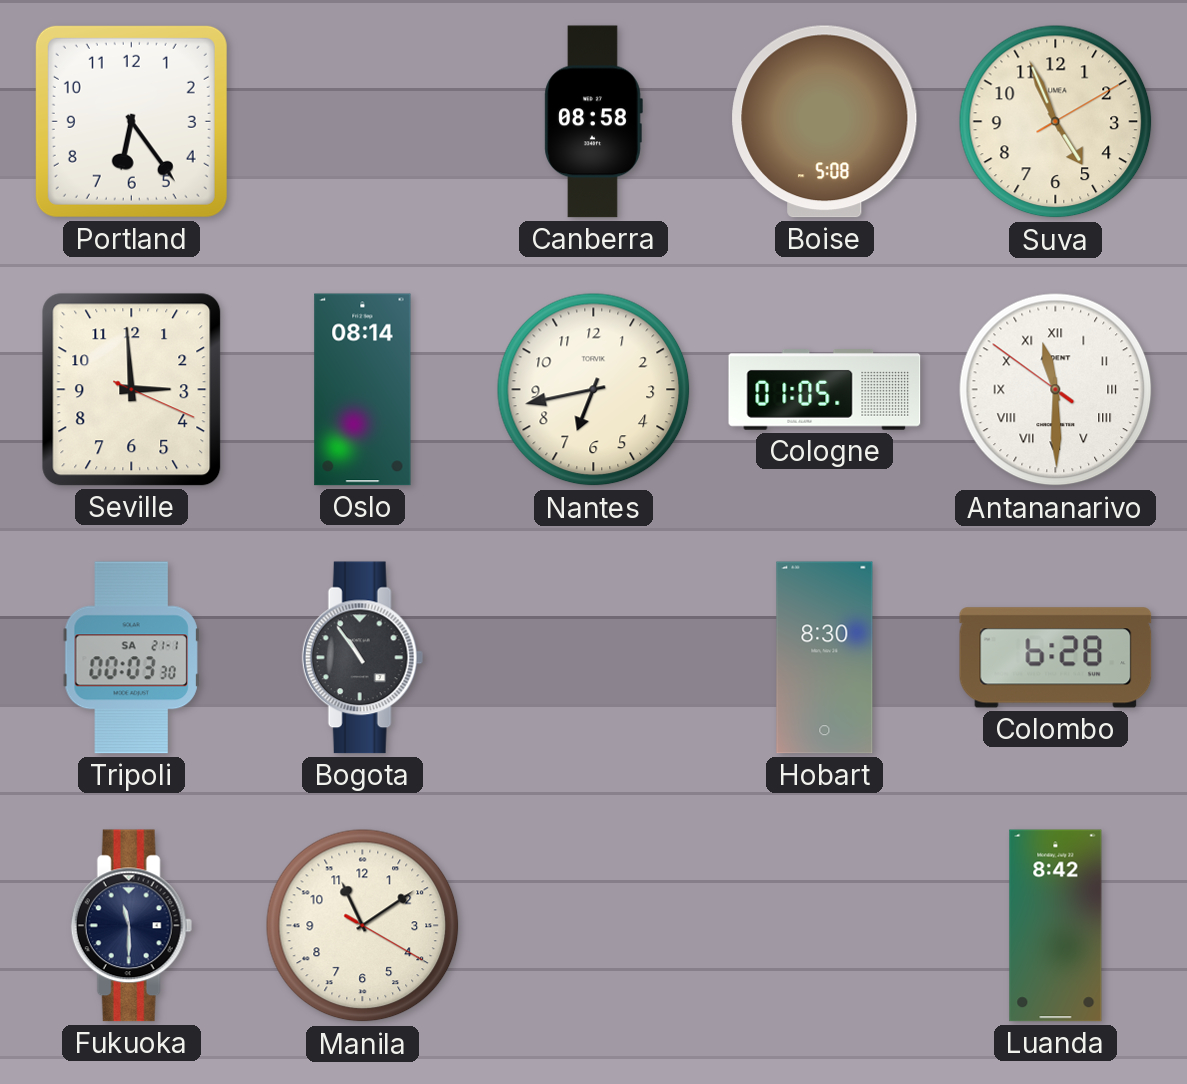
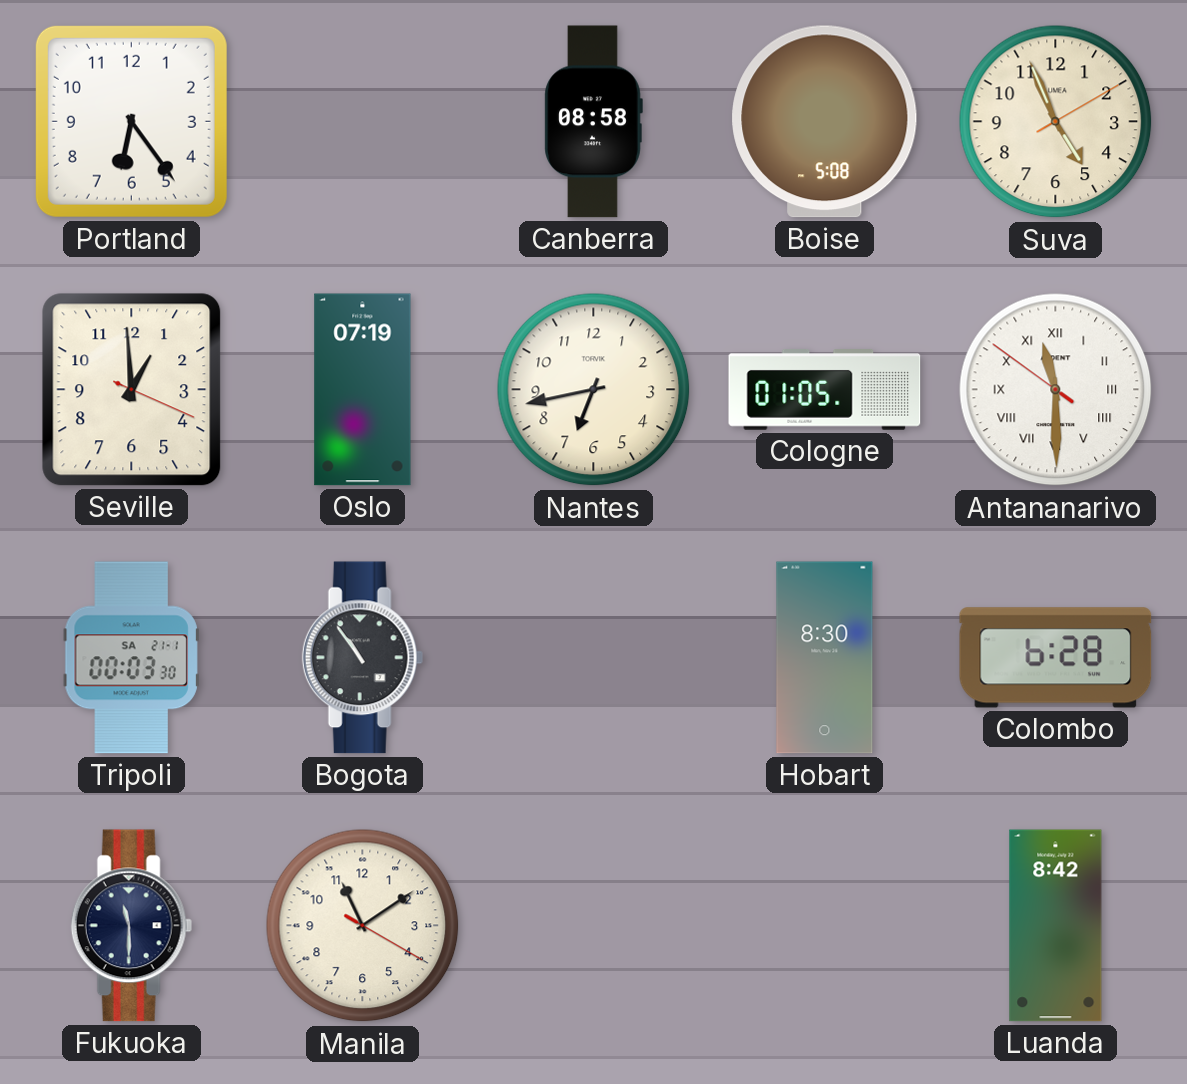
Seville: 2:59 -> 12:59
Oslo: 08:14 -> 07:19
